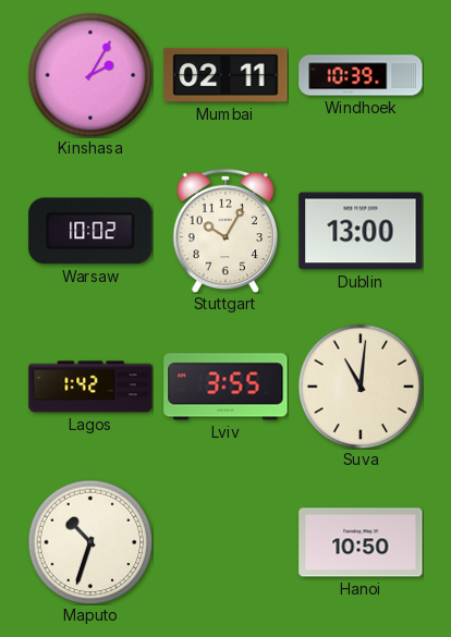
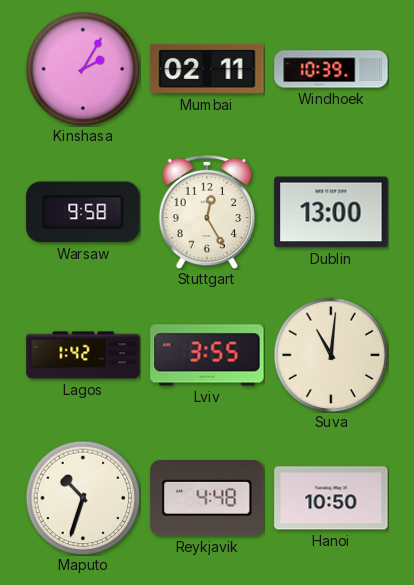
Warsaw: 10:02 -> 9:58
Stuttgart: 10:05 -> 12:25
Reykjavik: none -> 4:48
